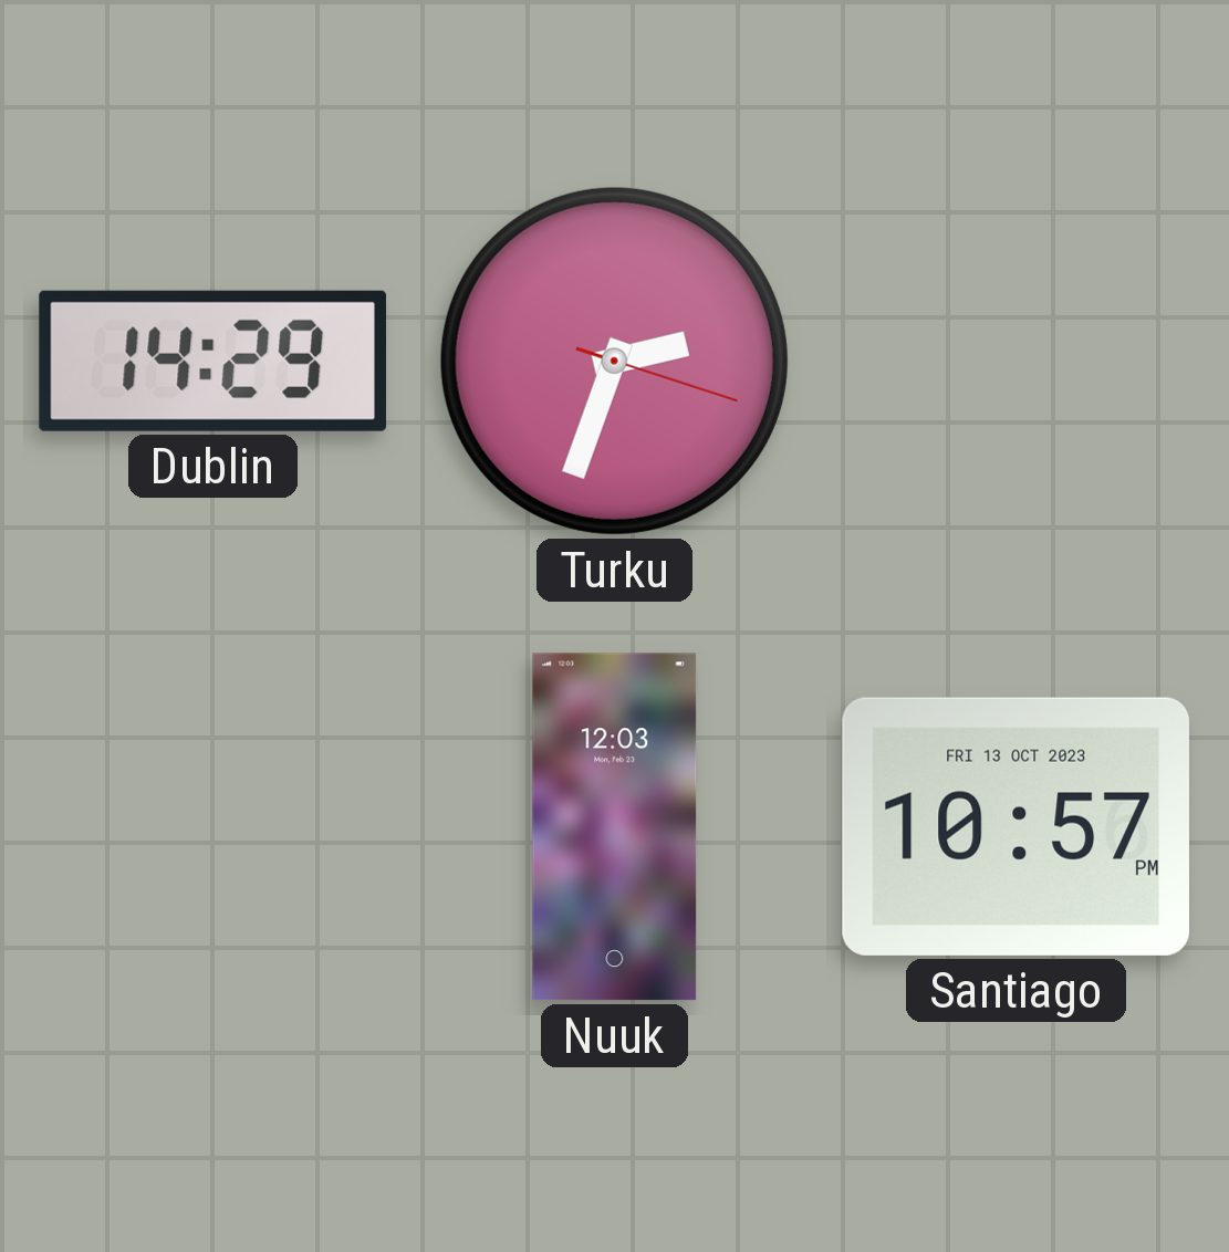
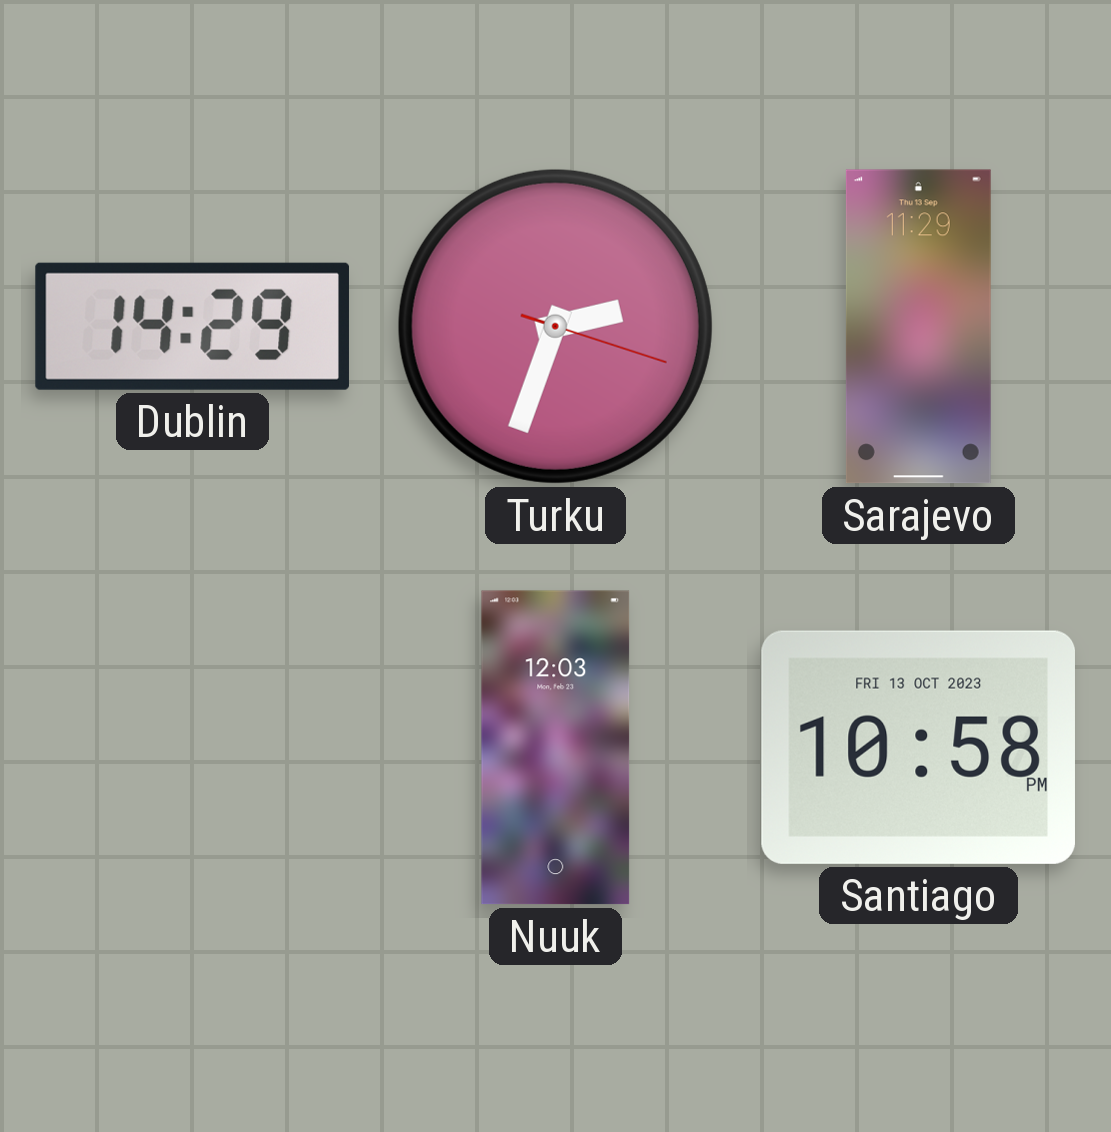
Sarajevo: none -> 11:29
Santiago: 10:57 -> 10:58
